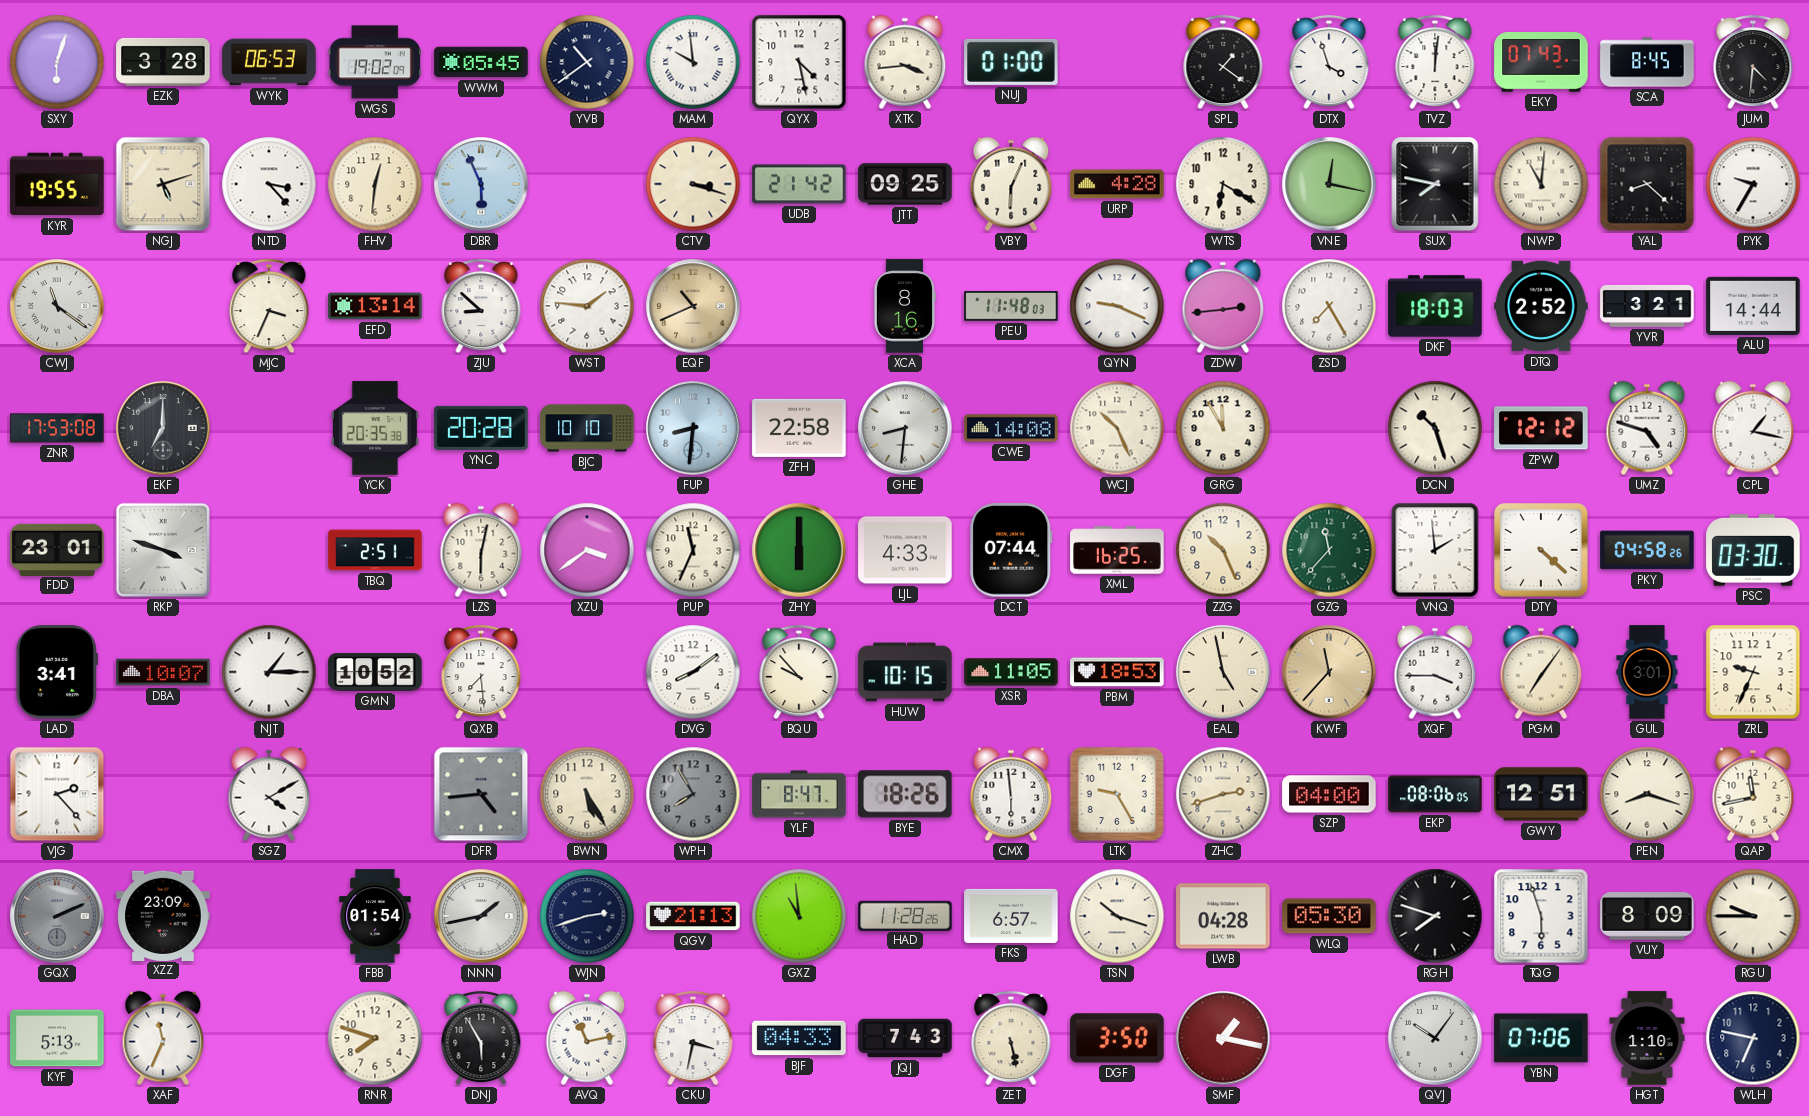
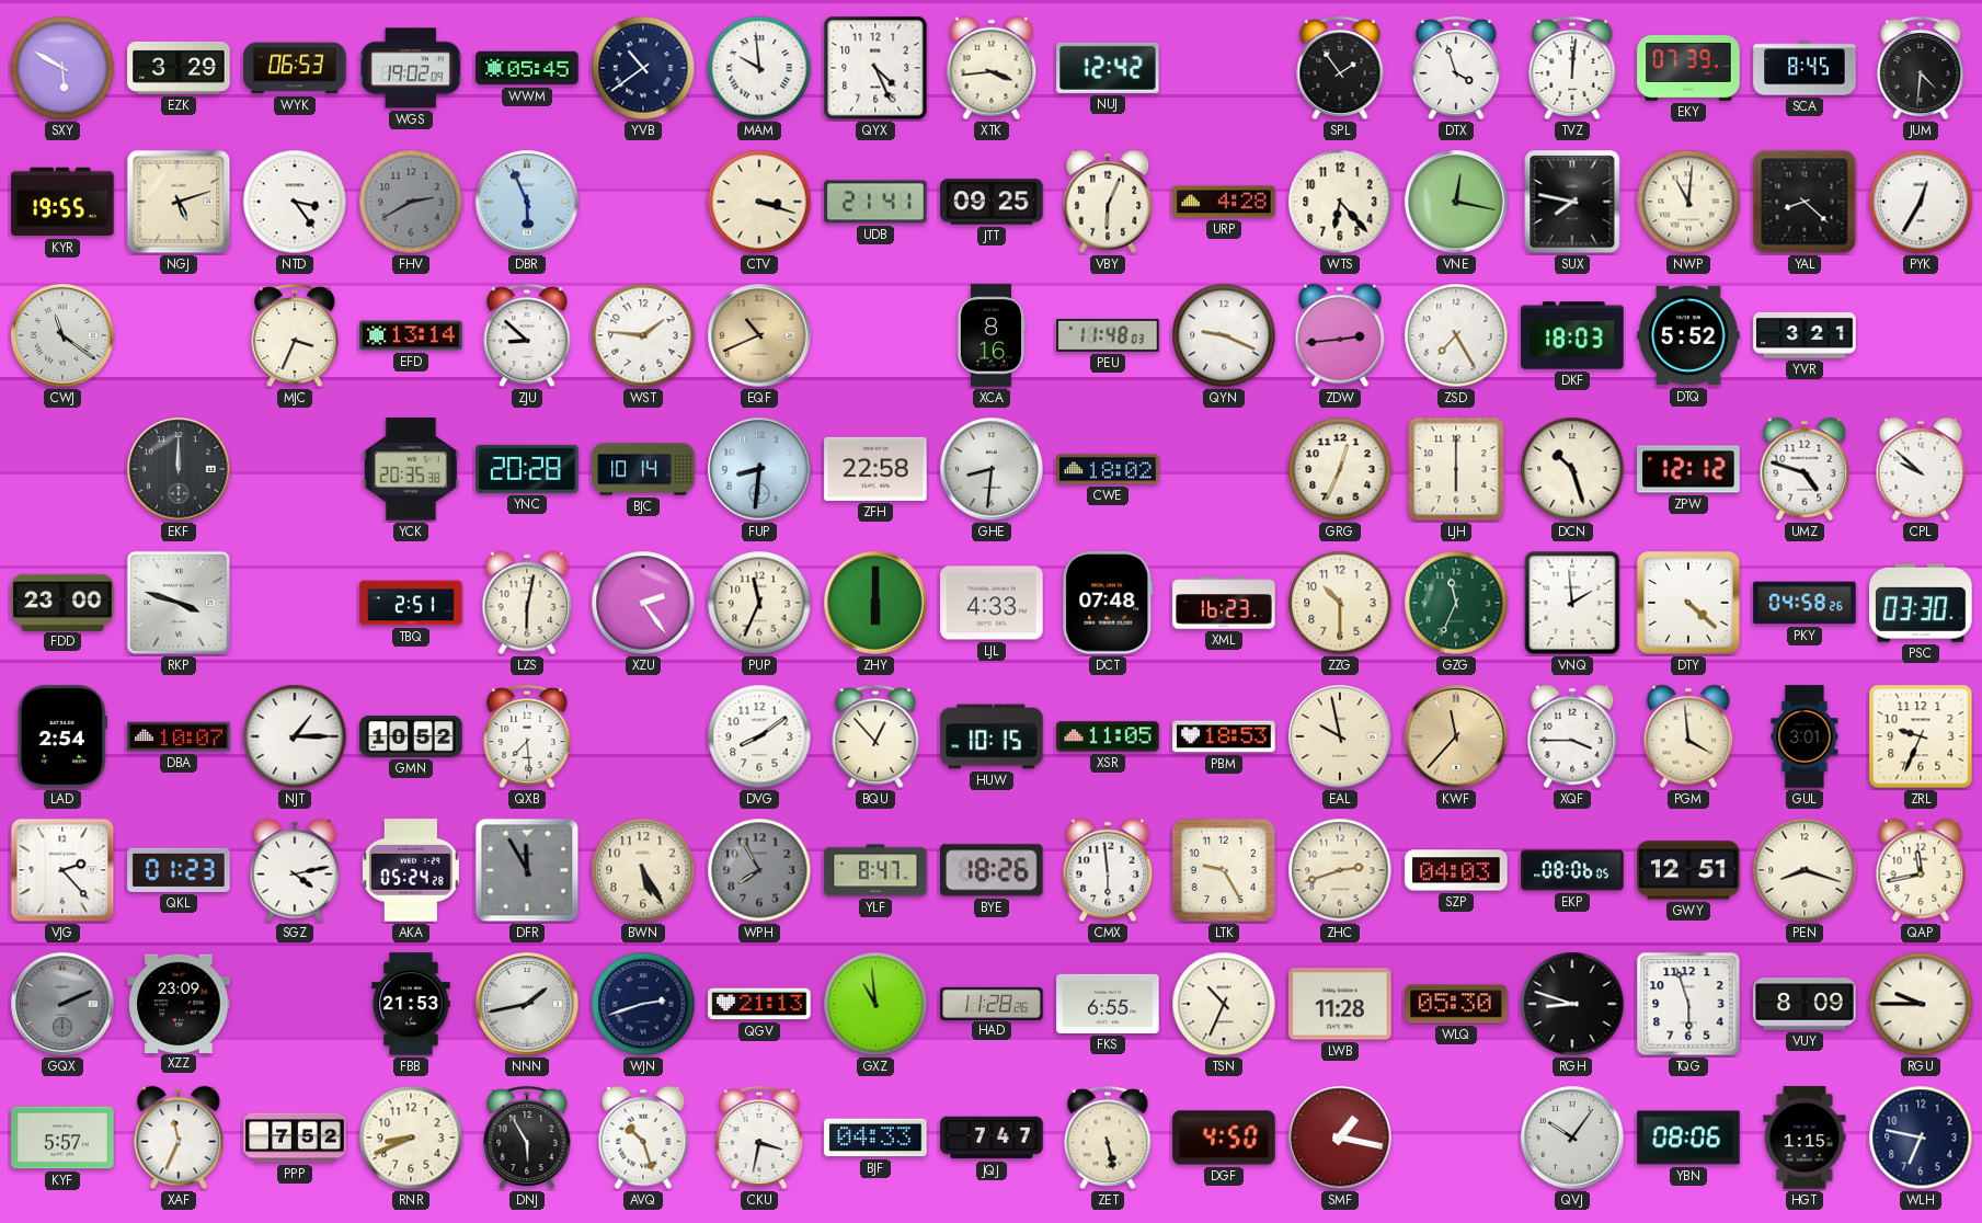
SXY: 6:03 -> 5:50
EZK: 3:28 -> 3:29
QYX: 4:28 -> 4:26
NUJ: 01:00 -> 12:42
SPL: 1:21 -> 1:54
EKY: 07:43 -> 07:39
NTD: 3:23 -> 3:24
FHV: 12:31 -> 2:40
FHV dial: cream -> grey
UDB: 21:42 -> 21:41
WTS: 6:20 -> 6:23
PYK: 9:35 -> 12:35
DTQ: 2:52 -> 5:52
ALU: 14:44 -> none
ZNR: 17:53 -> none
EKF: 7:00 -> 12:00
BJC: 10:10 -> 10:14
CWE: 14:08 -> 18:02
WCJ: 10:26 -> none
GRG: 11:55 -> 12:34
LJH: none -> 6:00
CPL: 1:17 -> 9:52
FDD: 23:01 -> 23:00
XZU: 3:39 -> 2:24
DCT: 07:44 -> 07:48
XML: 16:25 -> 16:23
ZZG: 10:26 -> 10:30
GZG: 11:37 -> 11:34
LAD: 3:41 -> 2:54
BQU: 9:53 -> 12:53
EAL: 4:58 -> 9:58
PGM: 7:06 -> 3:59
QKL: none -> 01:23
SGZ: 4:10 -> 4:13
AKA: none -> 05:24
DFR: 4:44 -> 11:55
SZP: 04:00 -> 04:03
FBB: 01:54 -> 21:53
FKS: 6:57 -> 6:55
TSN: 10:18 -> 10:34
LWB: 04:28 -> 11:28
RGH: 7:48 -> 8:48
KYF: 5:13 -> 5:57
PPP: none -> 7:52
RNR: 7:48 -> 8:41
AVQ: 11:13 -> 10:27
JQJ: 7:43 -> 7:47
DGF: 3:50 -> 4:50
YBN: 07:06 -> 08:06
HGT: 1:10 -> 1:15
